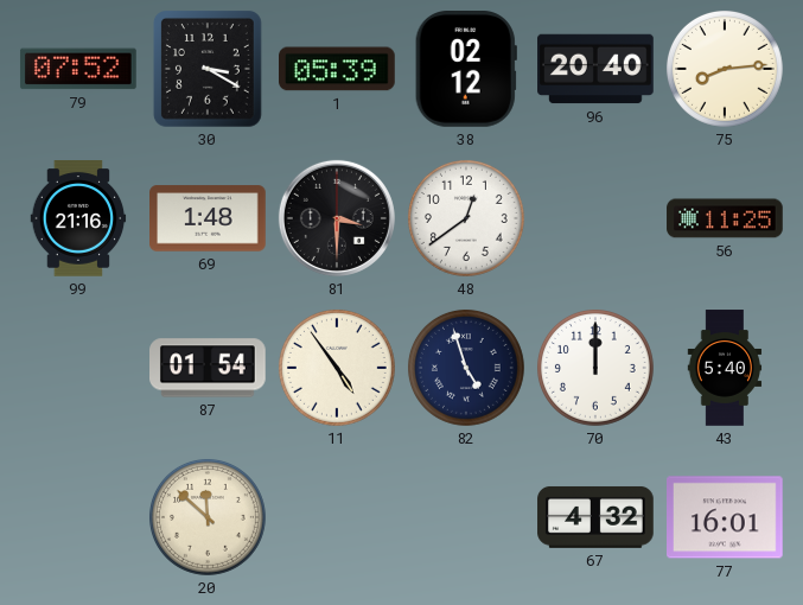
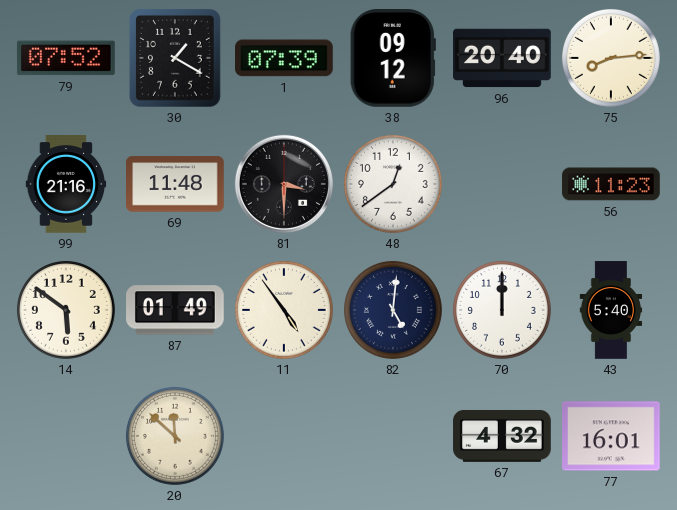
30: 3:20 -> 1:20
1: 05:39 -> 07:39
38: 02:12 -> 09:12
69: 1:48 -> 11:48
56: 11:25 -> 11:23
14: none -> 5:51
87: 01:54 -> 01:49
82: 4:57 -> 5:01
